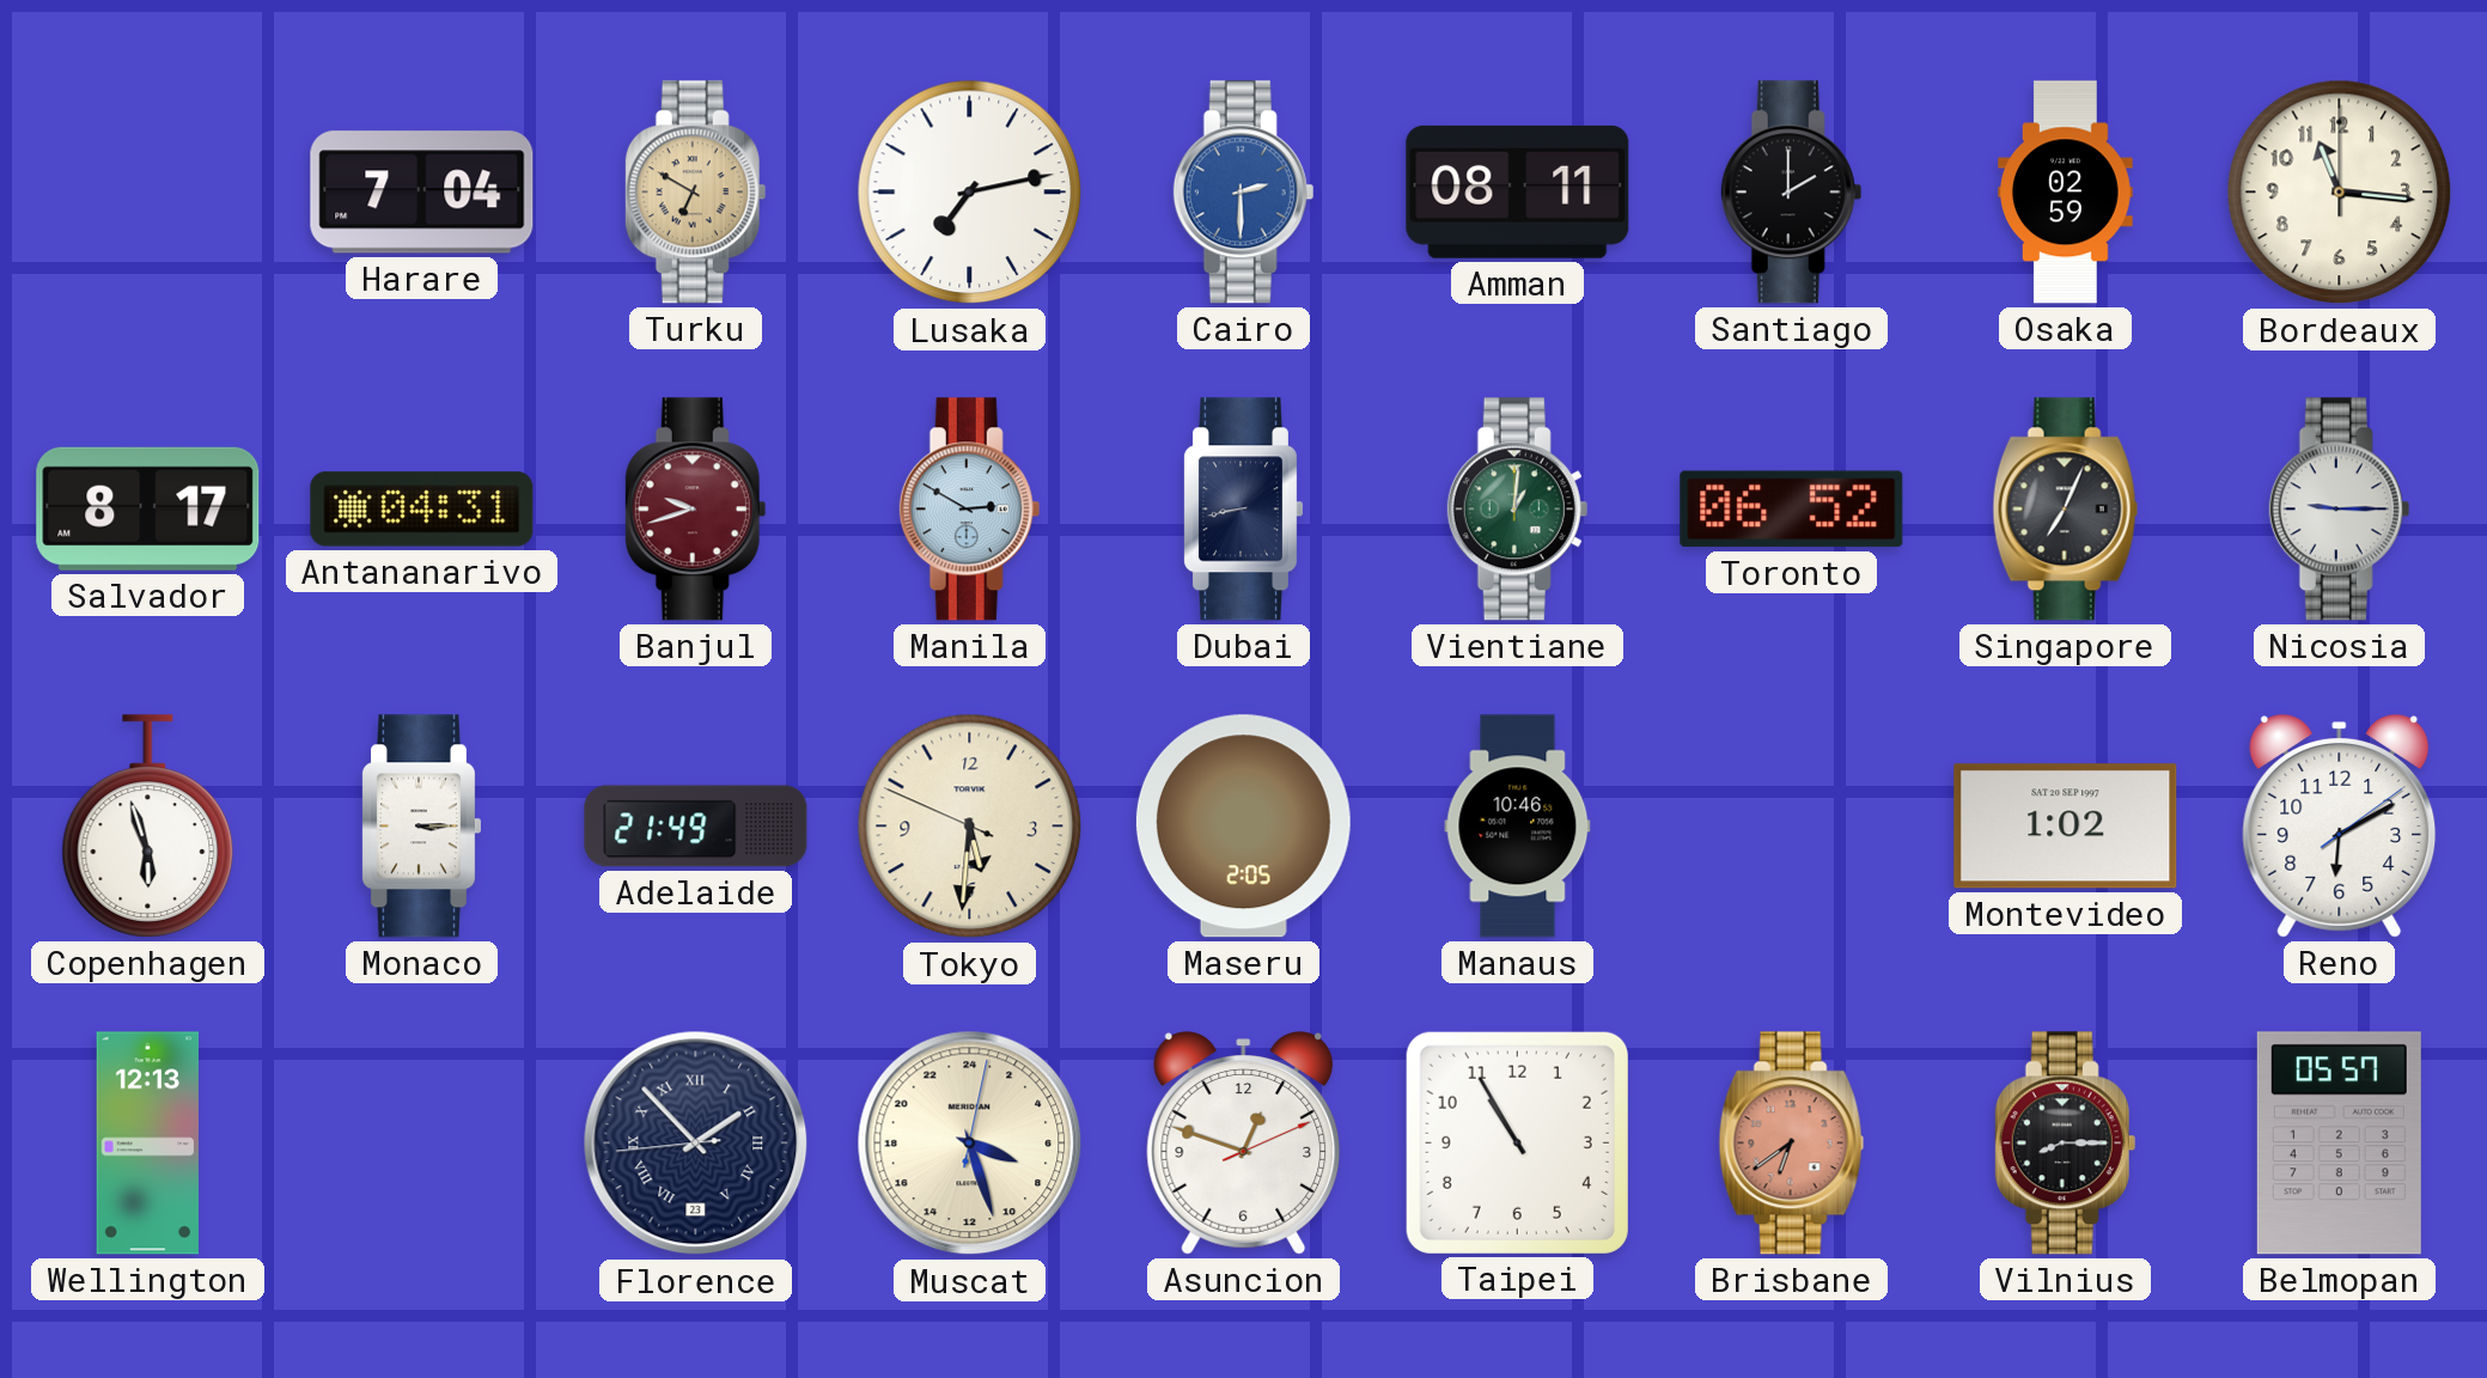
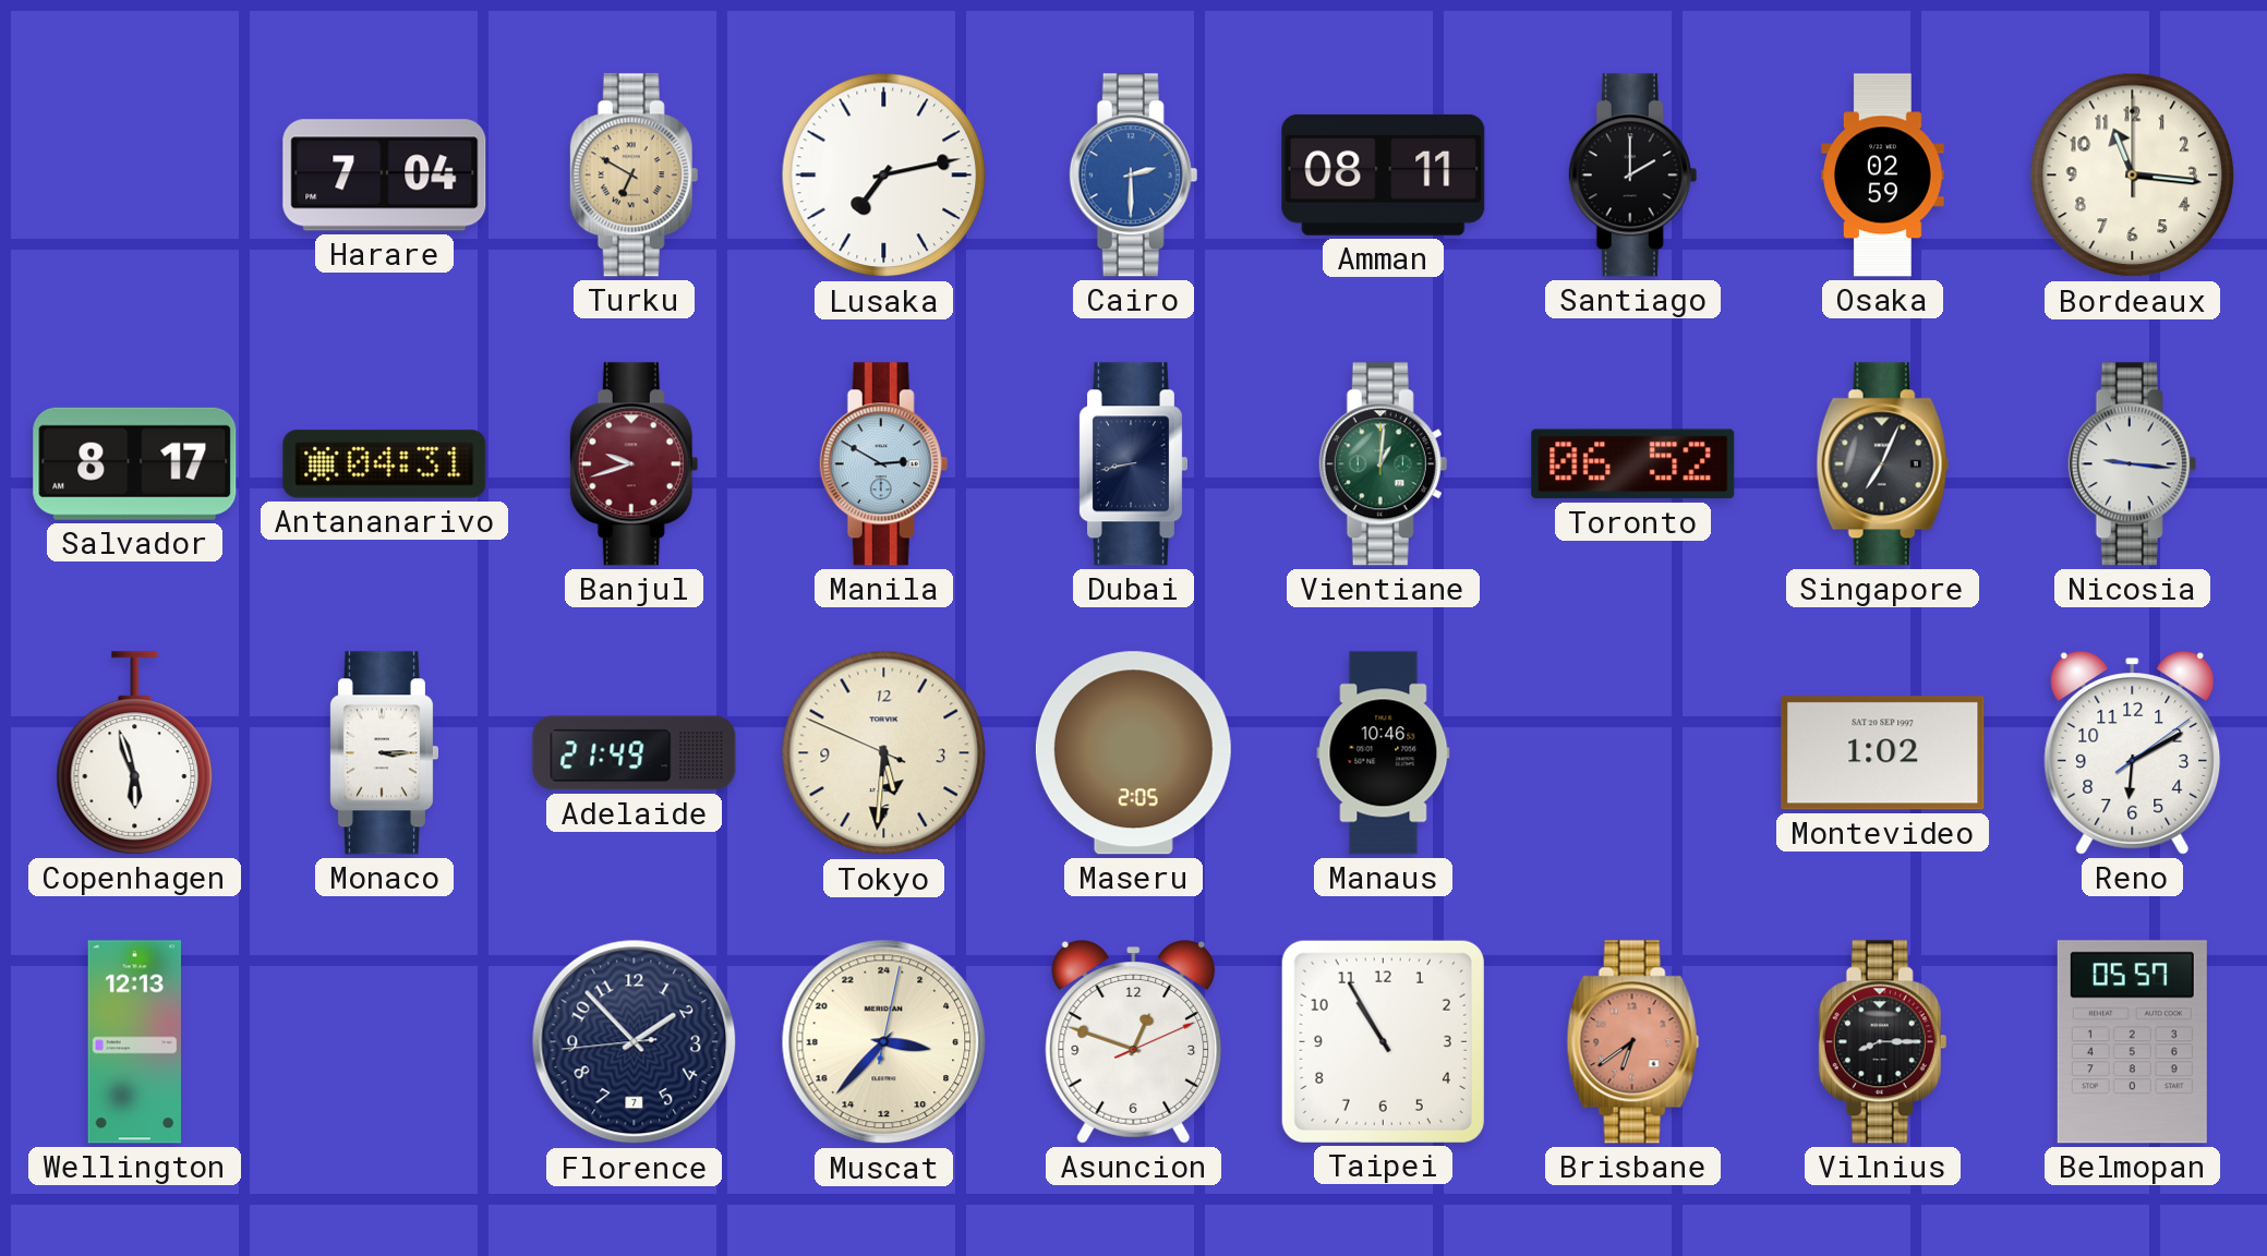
Nicosia: 9:15 -> 9:16
Florence date: 23 -> 7
Florence numerals: Roman -> Arabic
Muscat: 7:27 -> 6:37
